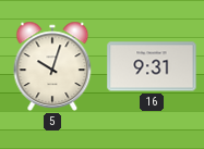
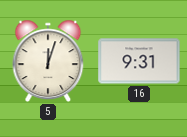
5: 10:03 -> 12:03
